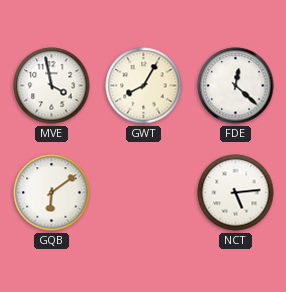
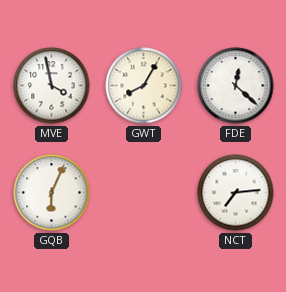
GQB: 6:09 -> 6:04
NCT: 5:14 -> 7:14
